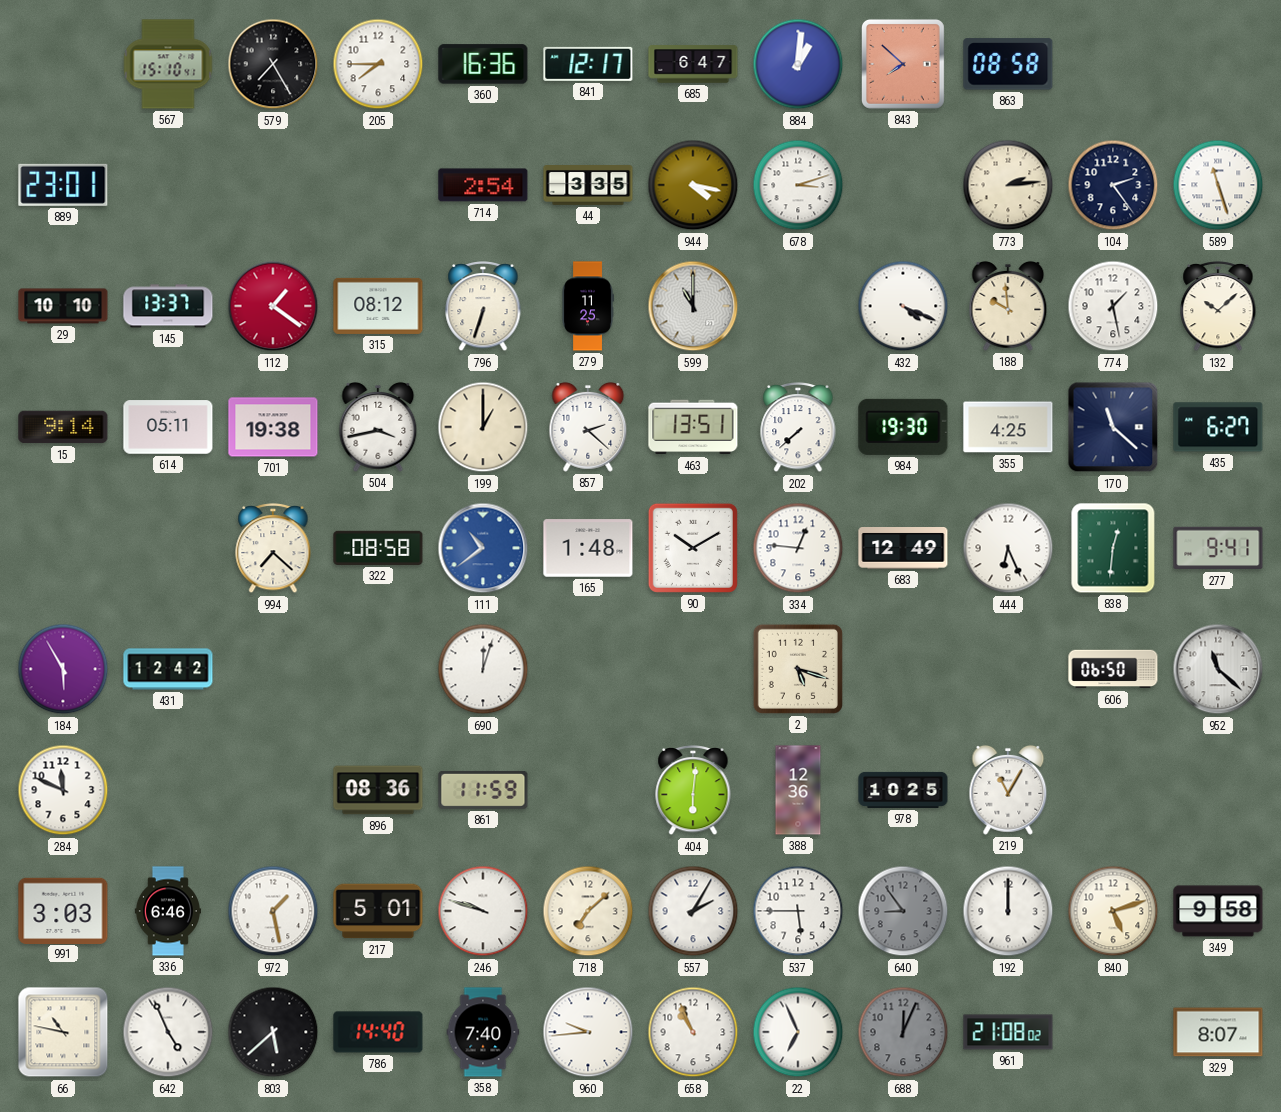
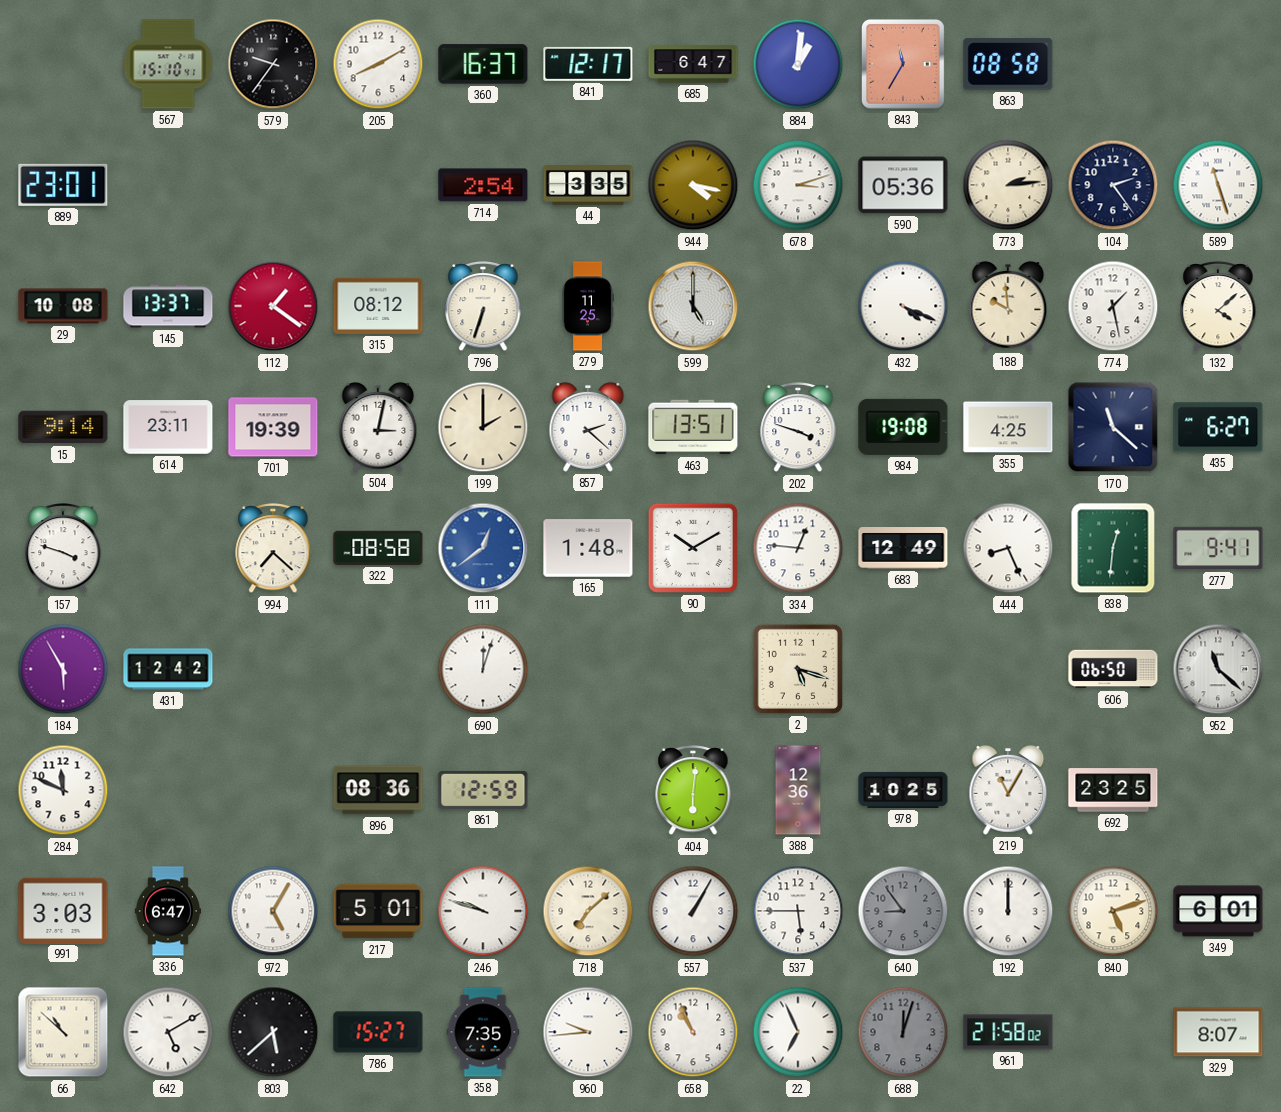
579: 7:25 -> 9:36
205: 7:45 -> 8:10
360: 16:36 -> 16:37
843: 7:52 -> 11:35
590: none -> 05:36
29: 10:10 -> 10:08
599: 11:00 -> 5:00
132: 10:08 -> 4:08
614: 05:11 -> 23:11
701: 19:38 -> 19:39
504: 3:43 -> 3:02
199: 1:00 -> 2:00
202: 7:38 -> 3:48
984: 19:30 -> 19:08
157: none -> 3:48
111: 10:39 -> 12:39
444: 6:26 -> 8:26
861: 11:59 -> 12:59
692: none -> 23:25
336: 6:46 -> 6:47
972: 1:28 -> 5:05
557: 2:05 -> 1:05
349: 9:58 -> 6:01
66: 10:47 -> 10:52
642: 4:56 -> 5:10
786: 14:40 -> 15:27
358: 7:40 -> 7:35
688: 12:04 -> 12:03
961: 21:08 -> 21:58
